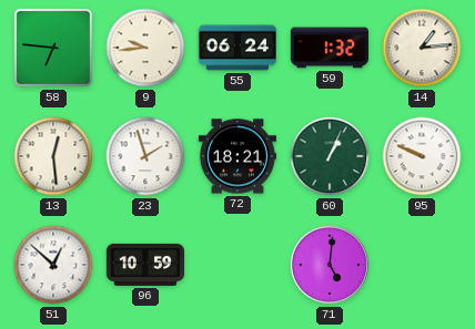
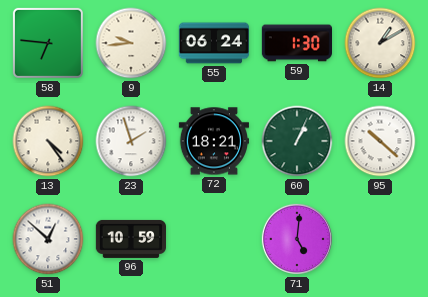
59: 1:32 -> 1:30
14: 1:14 -> 1:10
13: 12:29 -> 4:24
95: 9:49 -> 10:22
